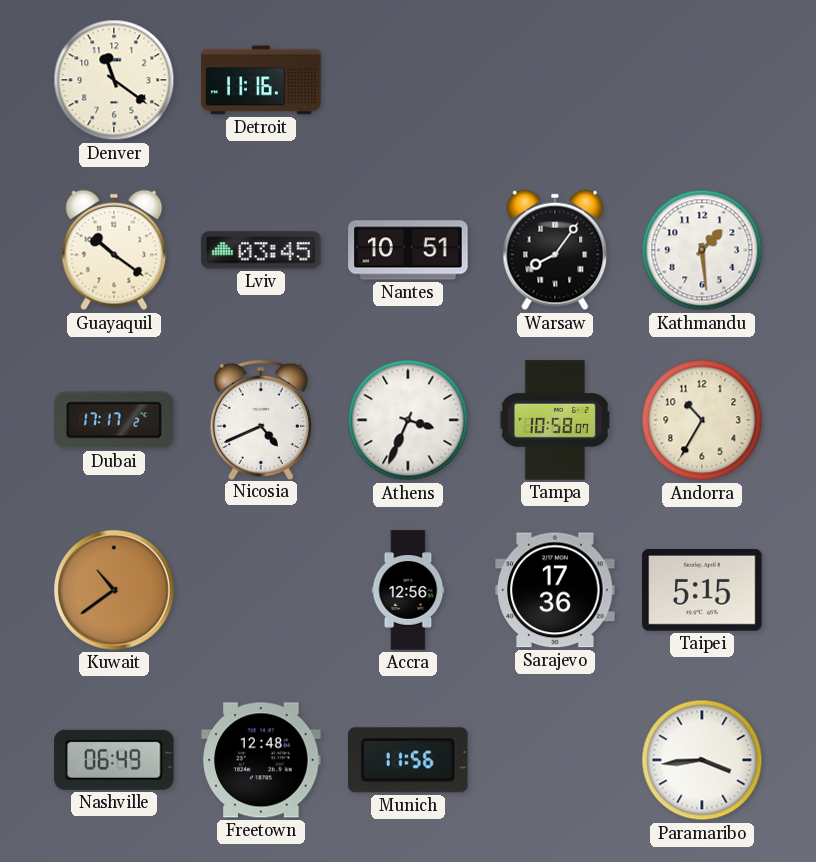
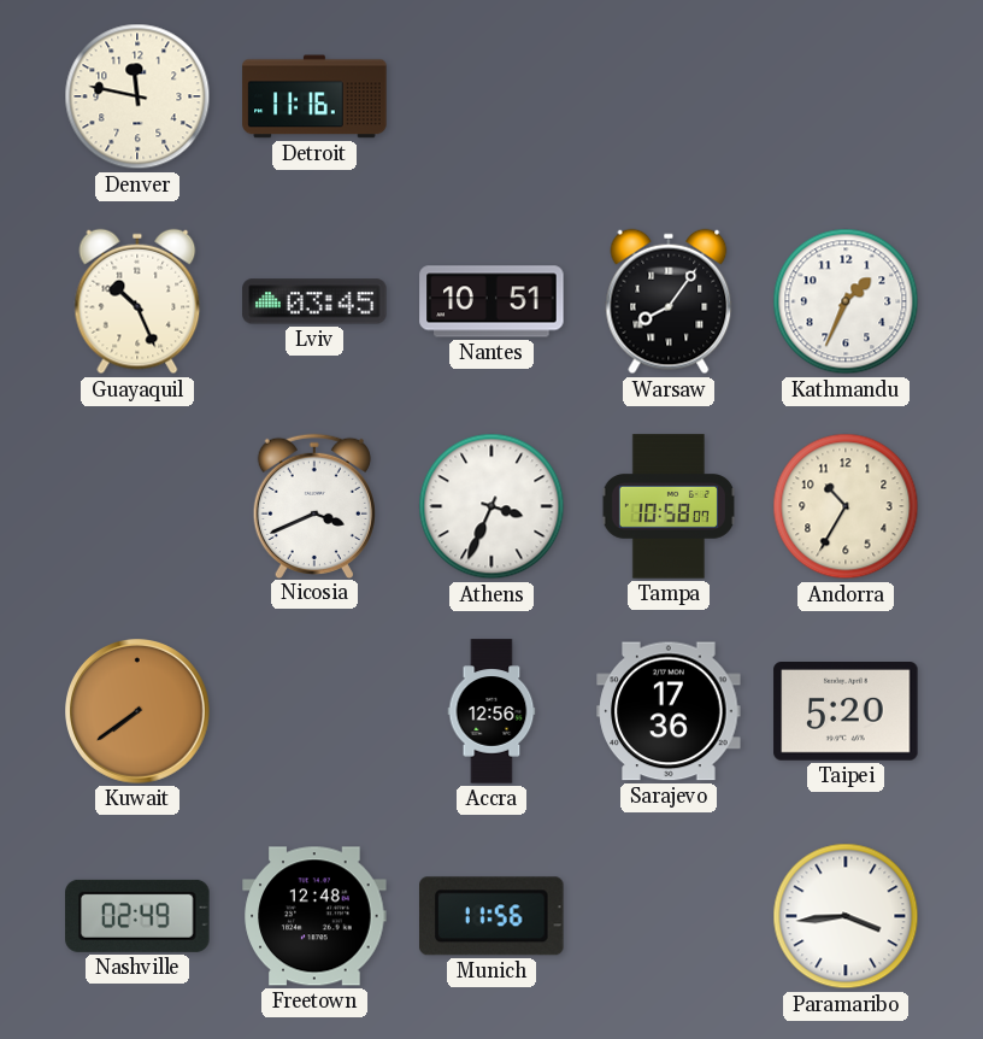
Denver: 11:21 -> 11:47
Guayaquil: 10:21 -> 10:26
Kathmandu: 1:29 -> 1:34
Dubai: 17:17 -> none
Nicosia: 4:41 -> 3:41
Kuwait: 10:39 -> 7:39
Taipei: 5:15 -> 5:20
Nashville: 06:49 -> 02:49
